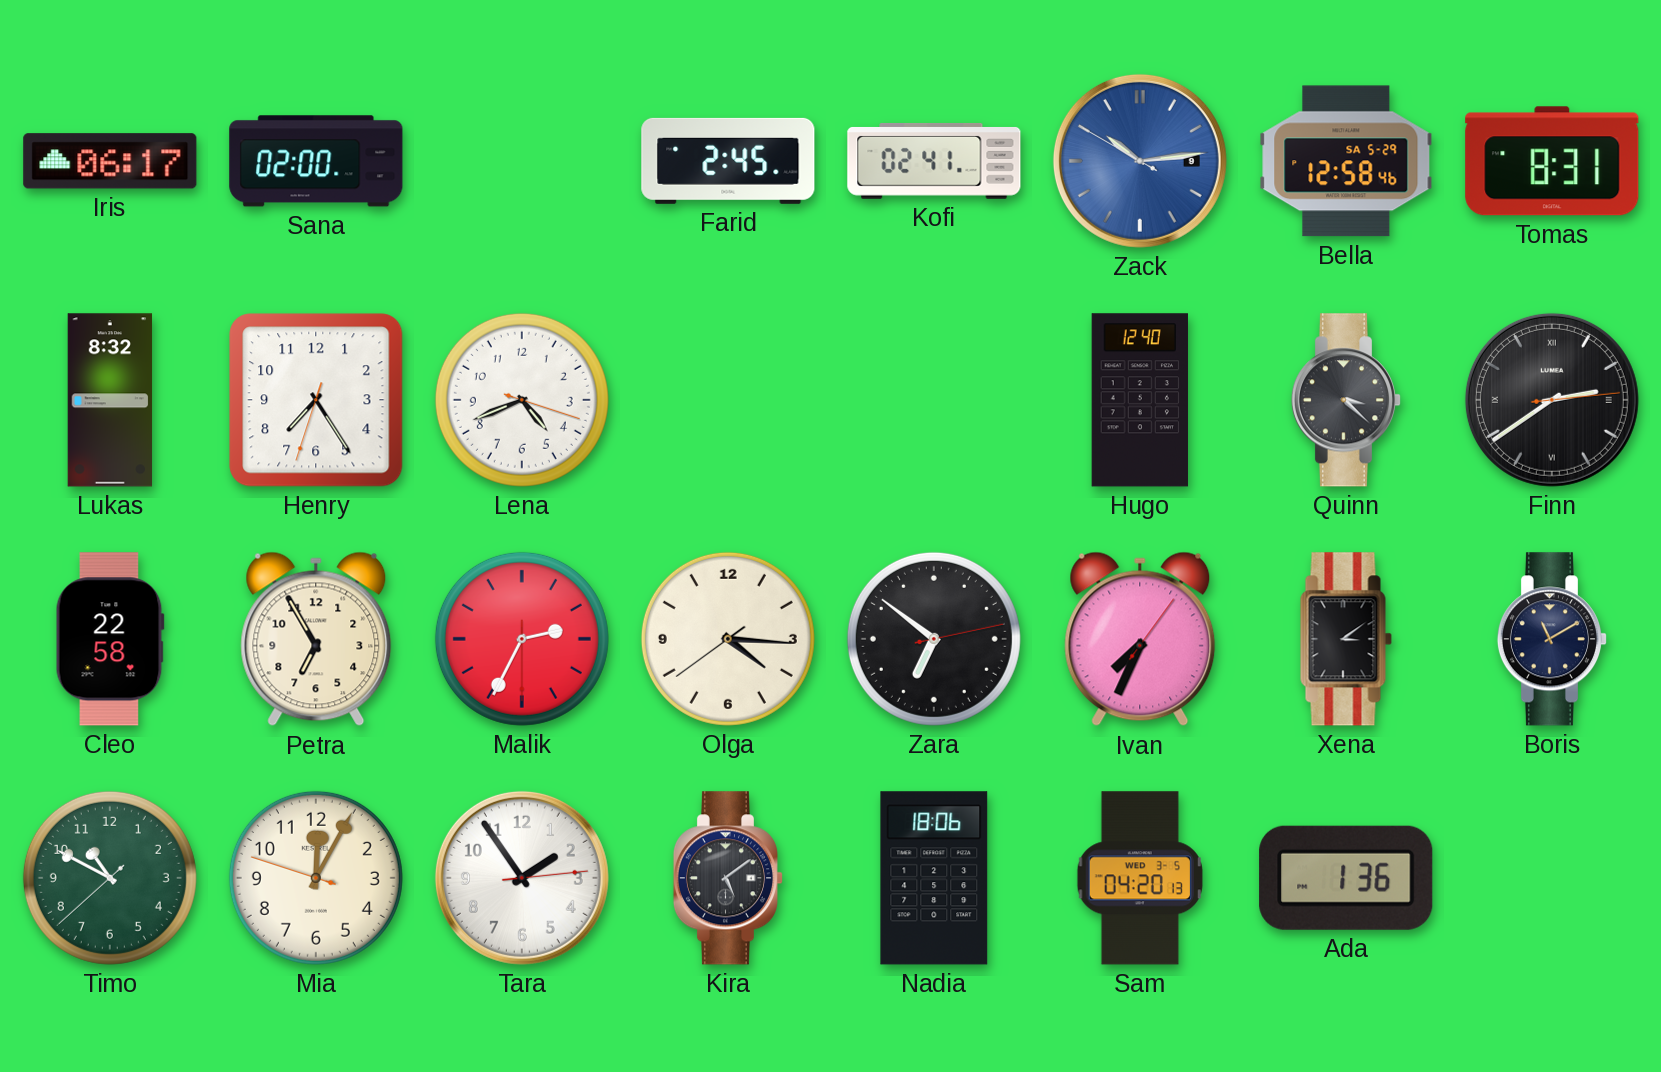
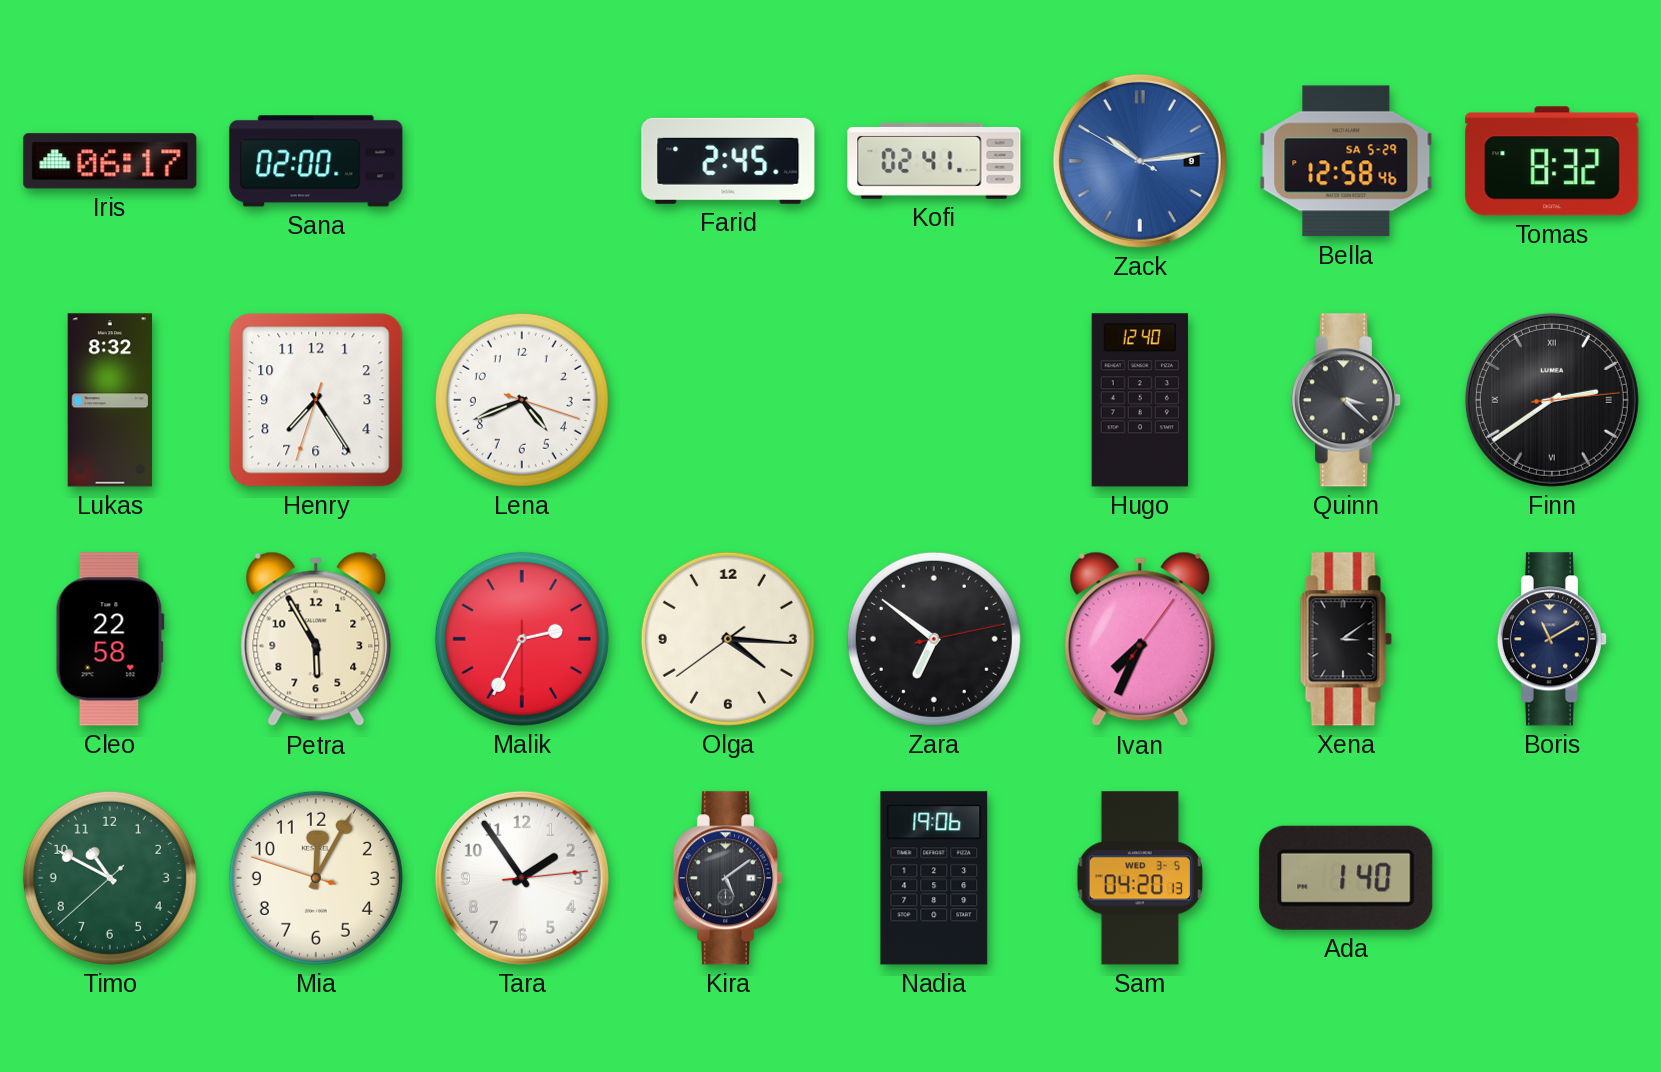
Tomas: 8:31 -> 8:32
Petra: 6:55 -> 5:55
Nadia: 18:06 -> 19:06
Ada: 1:36 -> 1:40
